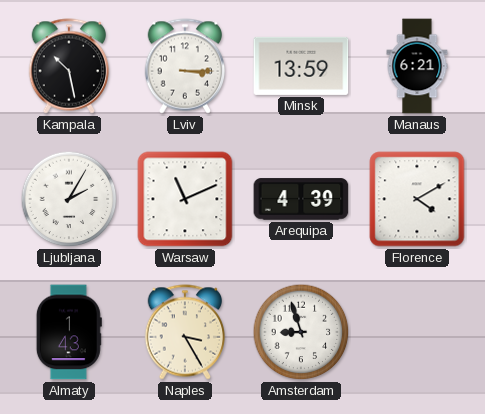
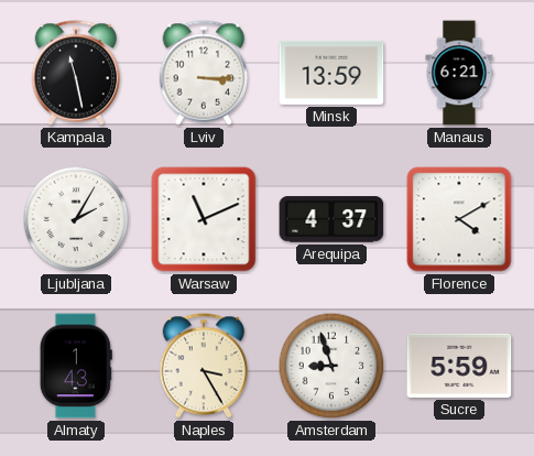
Kampala: 10:28 -> 11:28
Arequipa: 4:39 -> 4:37
Sucre: none -> 5:59
